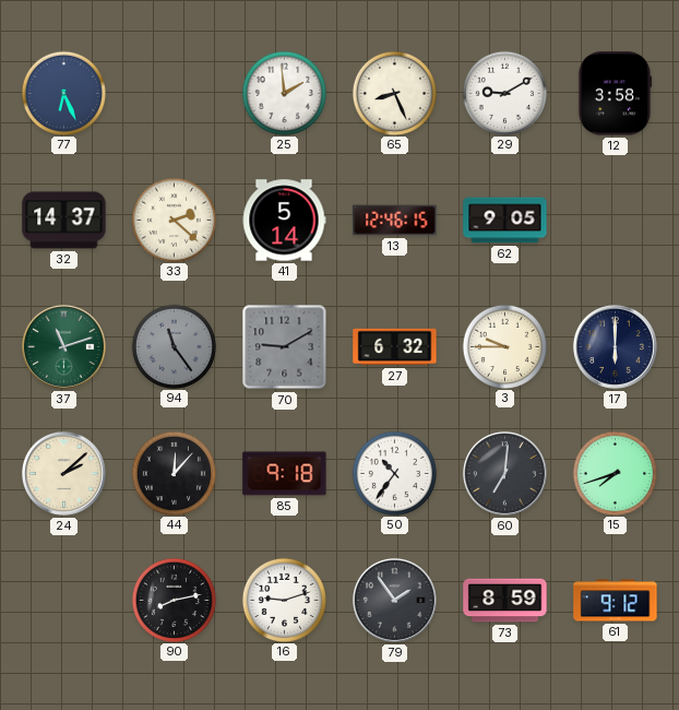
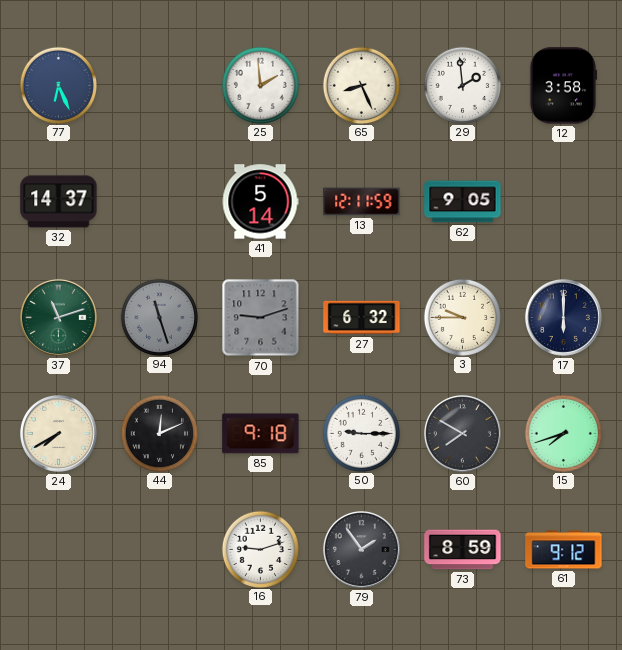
29: 9:10 -> 1:59
33: 2:22 -> none
13: 12:46 -> 12:11
94: 11:24 -> 11:27
70: 9:10 -> 9:12
24: 2:08 -> 7:40
44: 12:07 -> 12:11
50: 10:36 -> 9:15
60: 7:01 -> 7:50
90: 8:13 -> none
